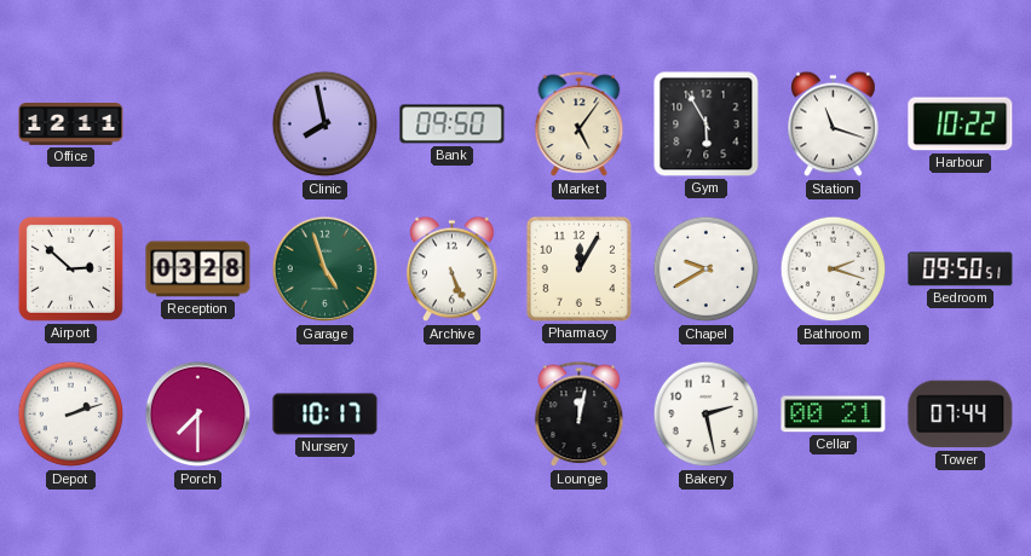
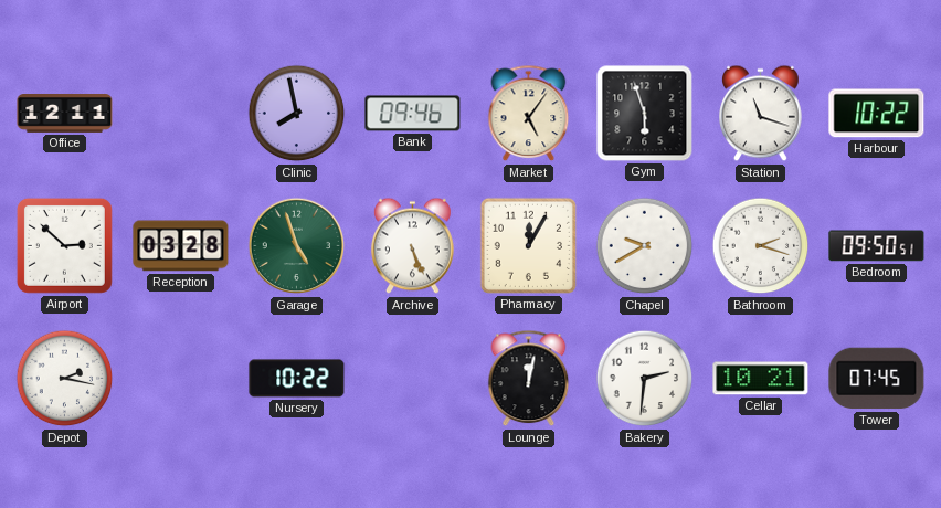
Bank: 09:50 -> 09:46
Gym: 5:55 -> 5:57
Depot: 2:12 -> 2:17
Porch: 7:30 -> none
Nursery: 10:17 -> 10:22
Bakery: 2:28 -> 2:31
Cellar: 00:21 -> 10:21
Tower: 07:44 -> 07:45
